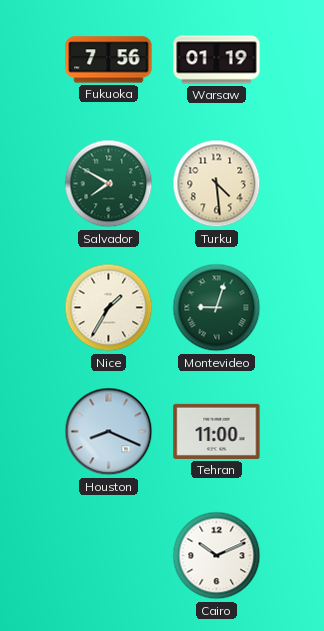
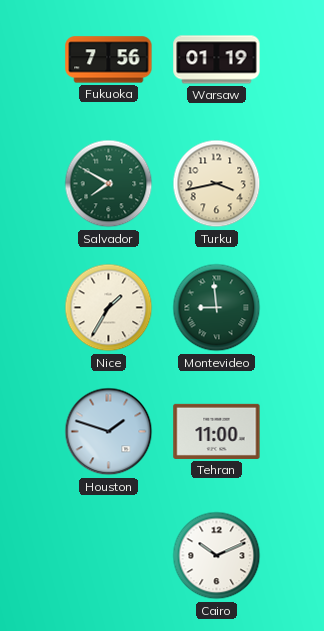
Turku: 4:29 -> 3:43
Montevideo: 9:03 -> 8:59
Houston: 8:19 -> 1:48
